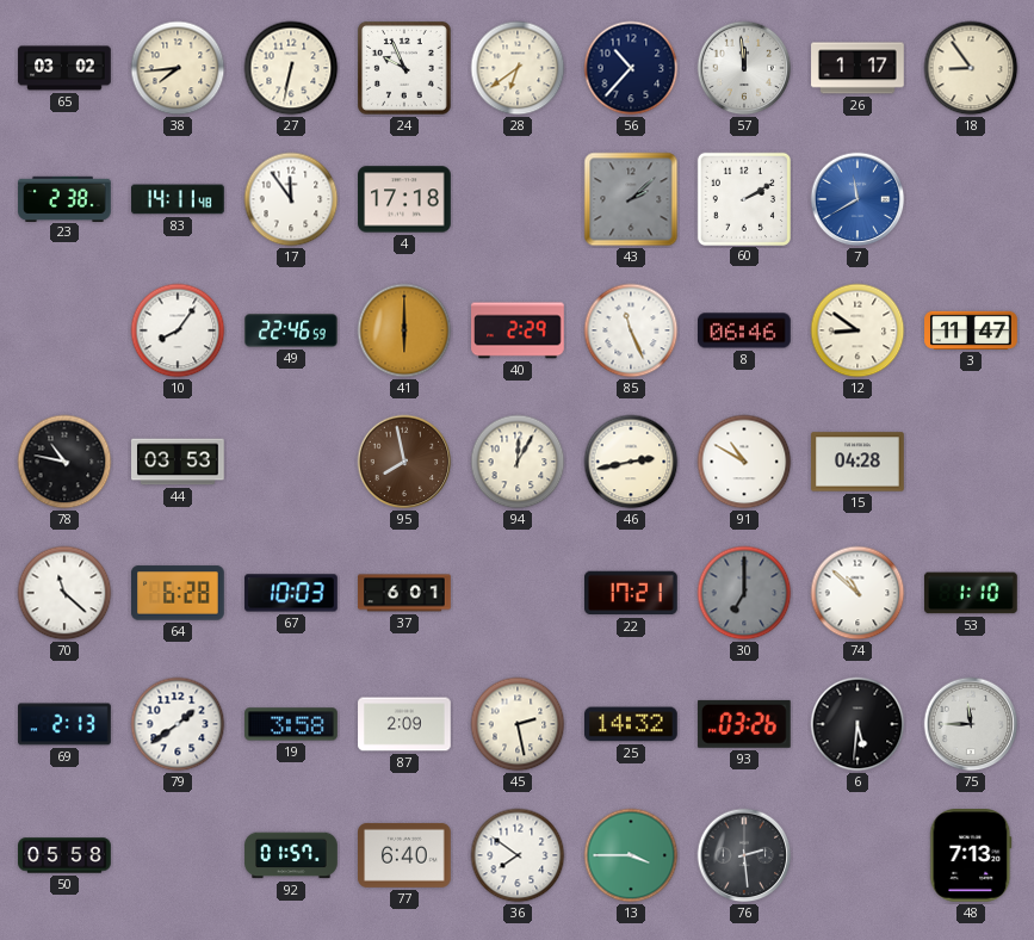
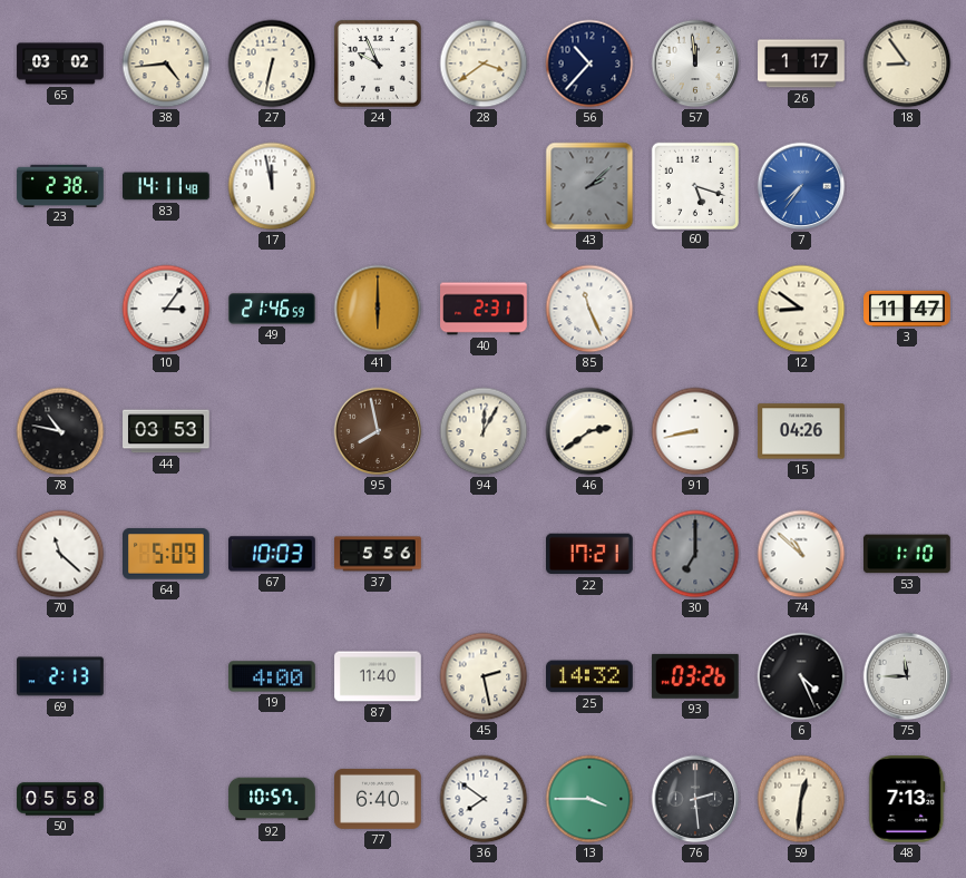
38: 7:44 -> 4:44
28: 6:39 -> 3:39
17: 11:54 -> 11:58
4: 17:18 -> none
60: 2:10 -> 5:18
7: 11:40 -> 7:36
10: 8:06 -> 3:06
49: 22:46 -> 21:46
40: 2:29 -> 2:31
8: 06:46 -> none
46: 2:43 -> 2:39
91: 10:50 -> 8:43
15: 04:28 -> 04:26
64: 6:28 -> 5:09
37: 6:01 -> 5:56
79: 1:39 -> none
19: 3:58 -> 4:00
87: 2:09 -> 11:40
6: 5:31 -> 4:26
92: 01:57 -> 10:57
59: none -> 12:31
